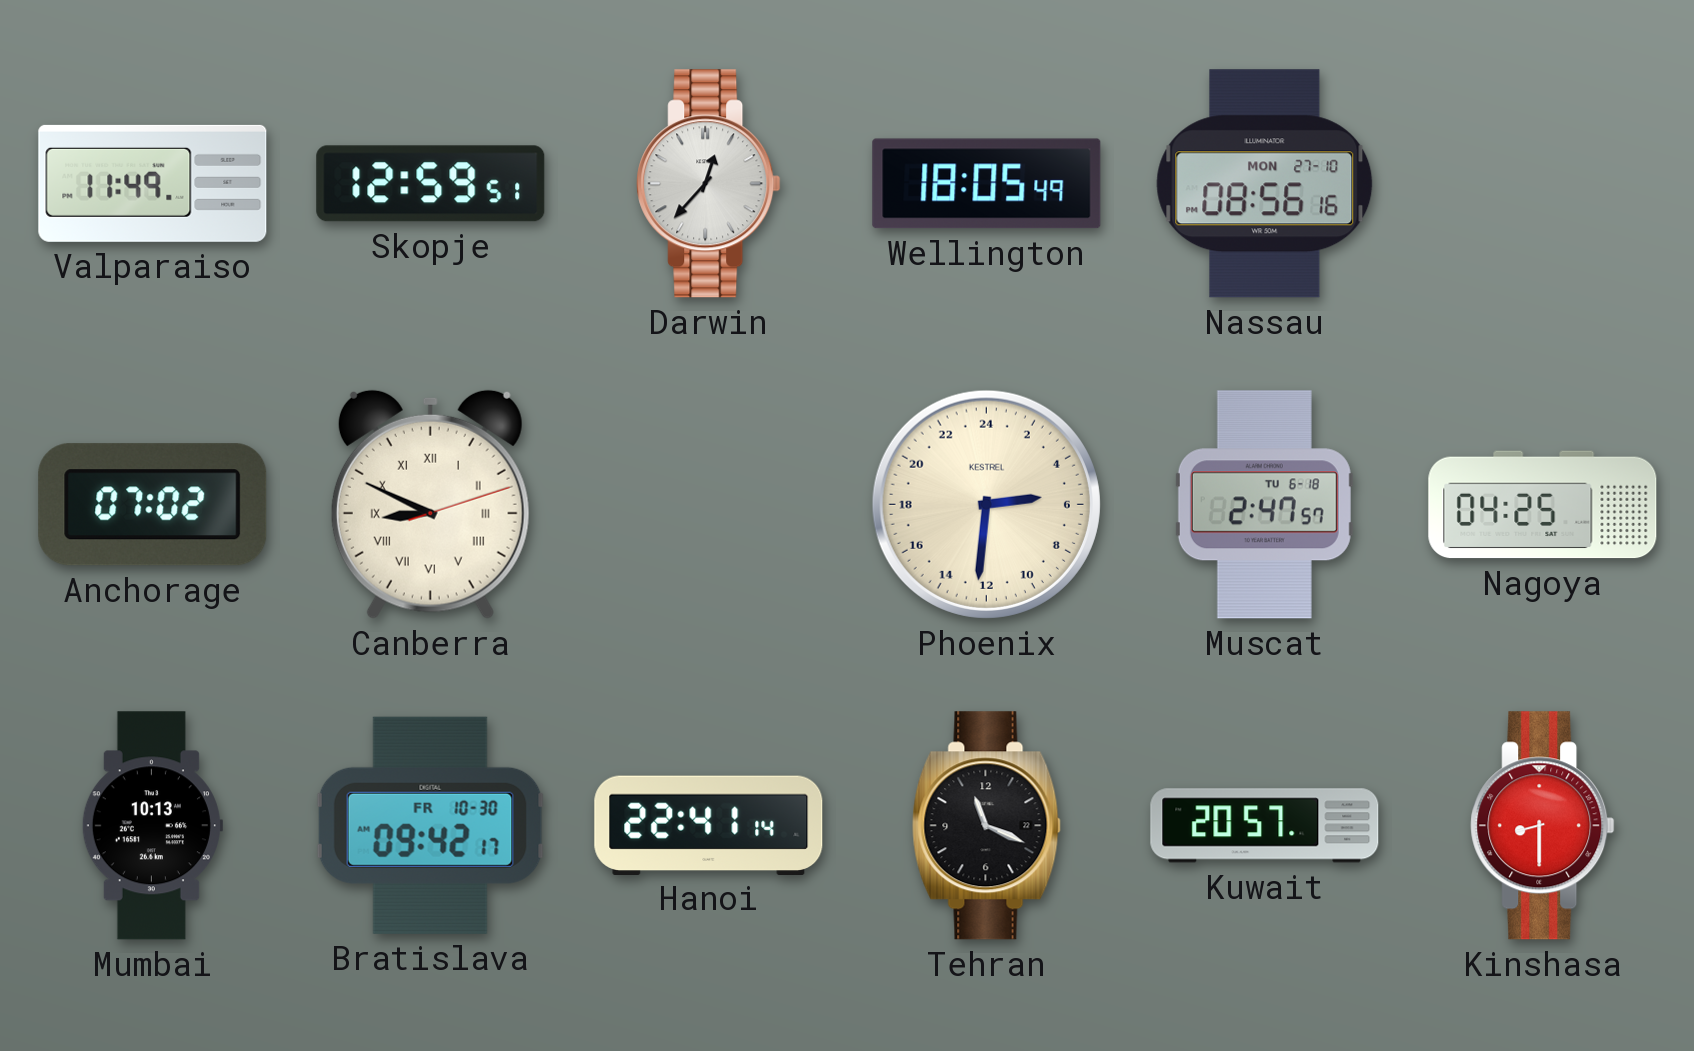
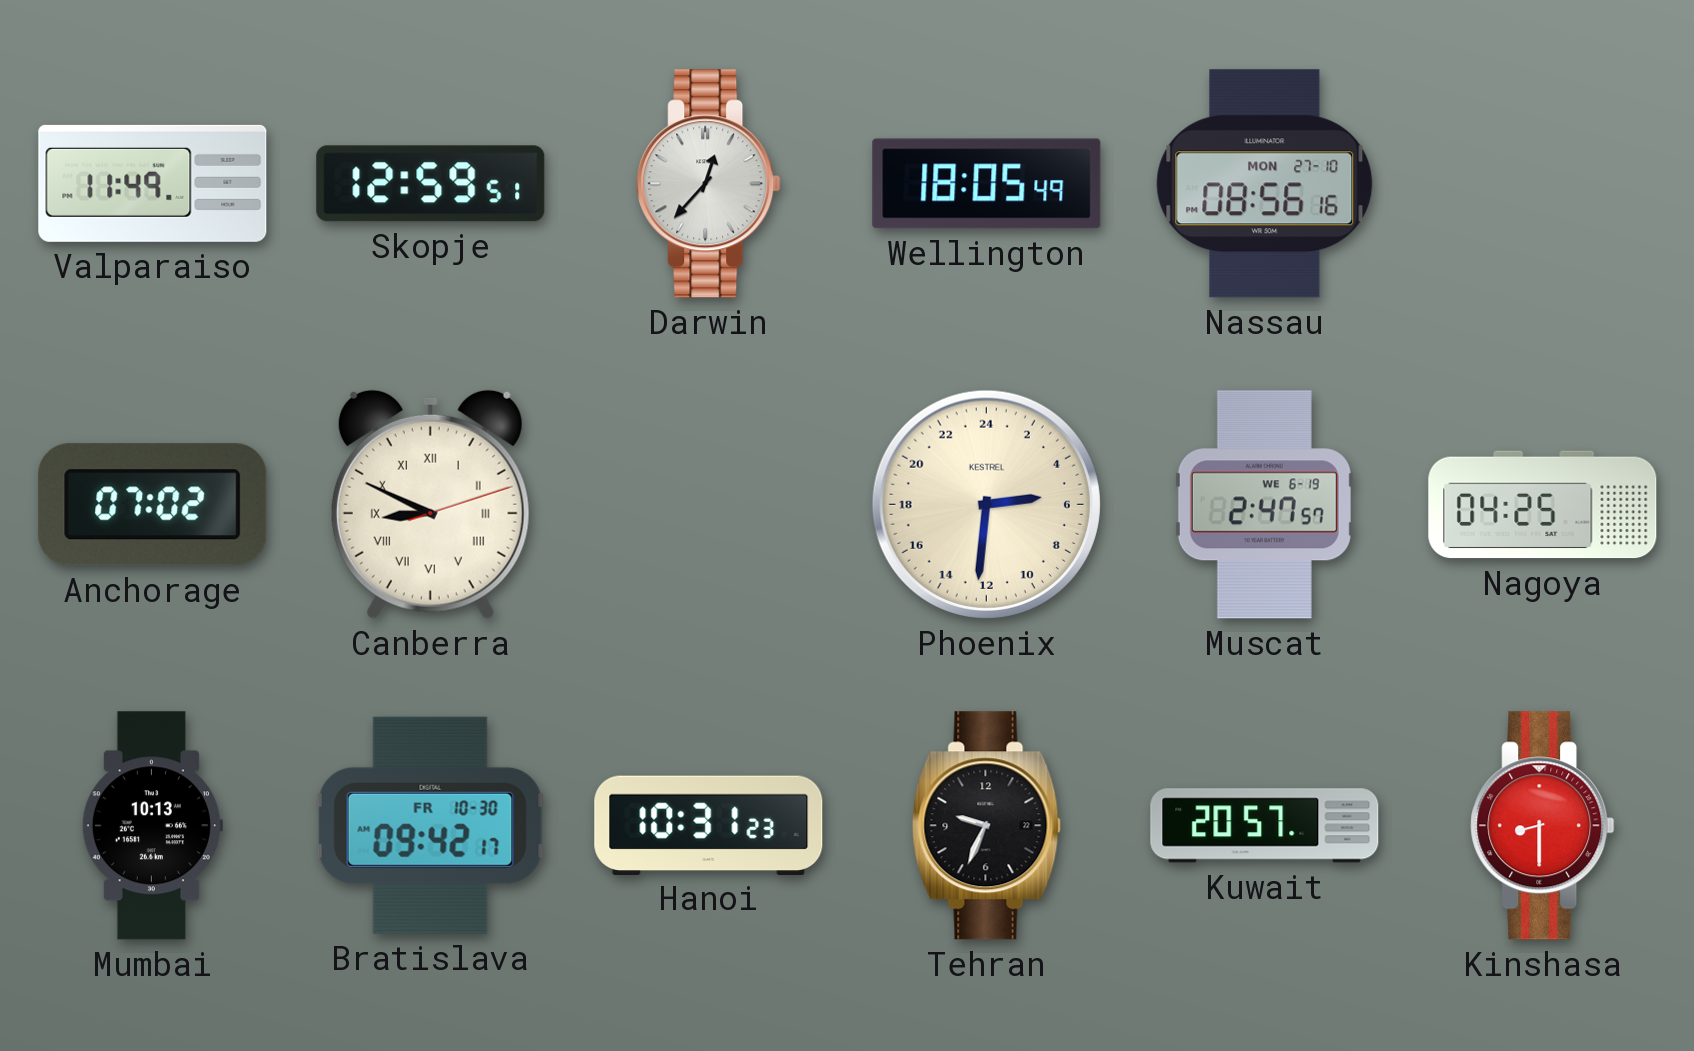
Muscat date: TU 6-18 -> WE 6-19
Hanoi: 22:41 -> 10:31
Tehran: 11:19 -> 9:34
